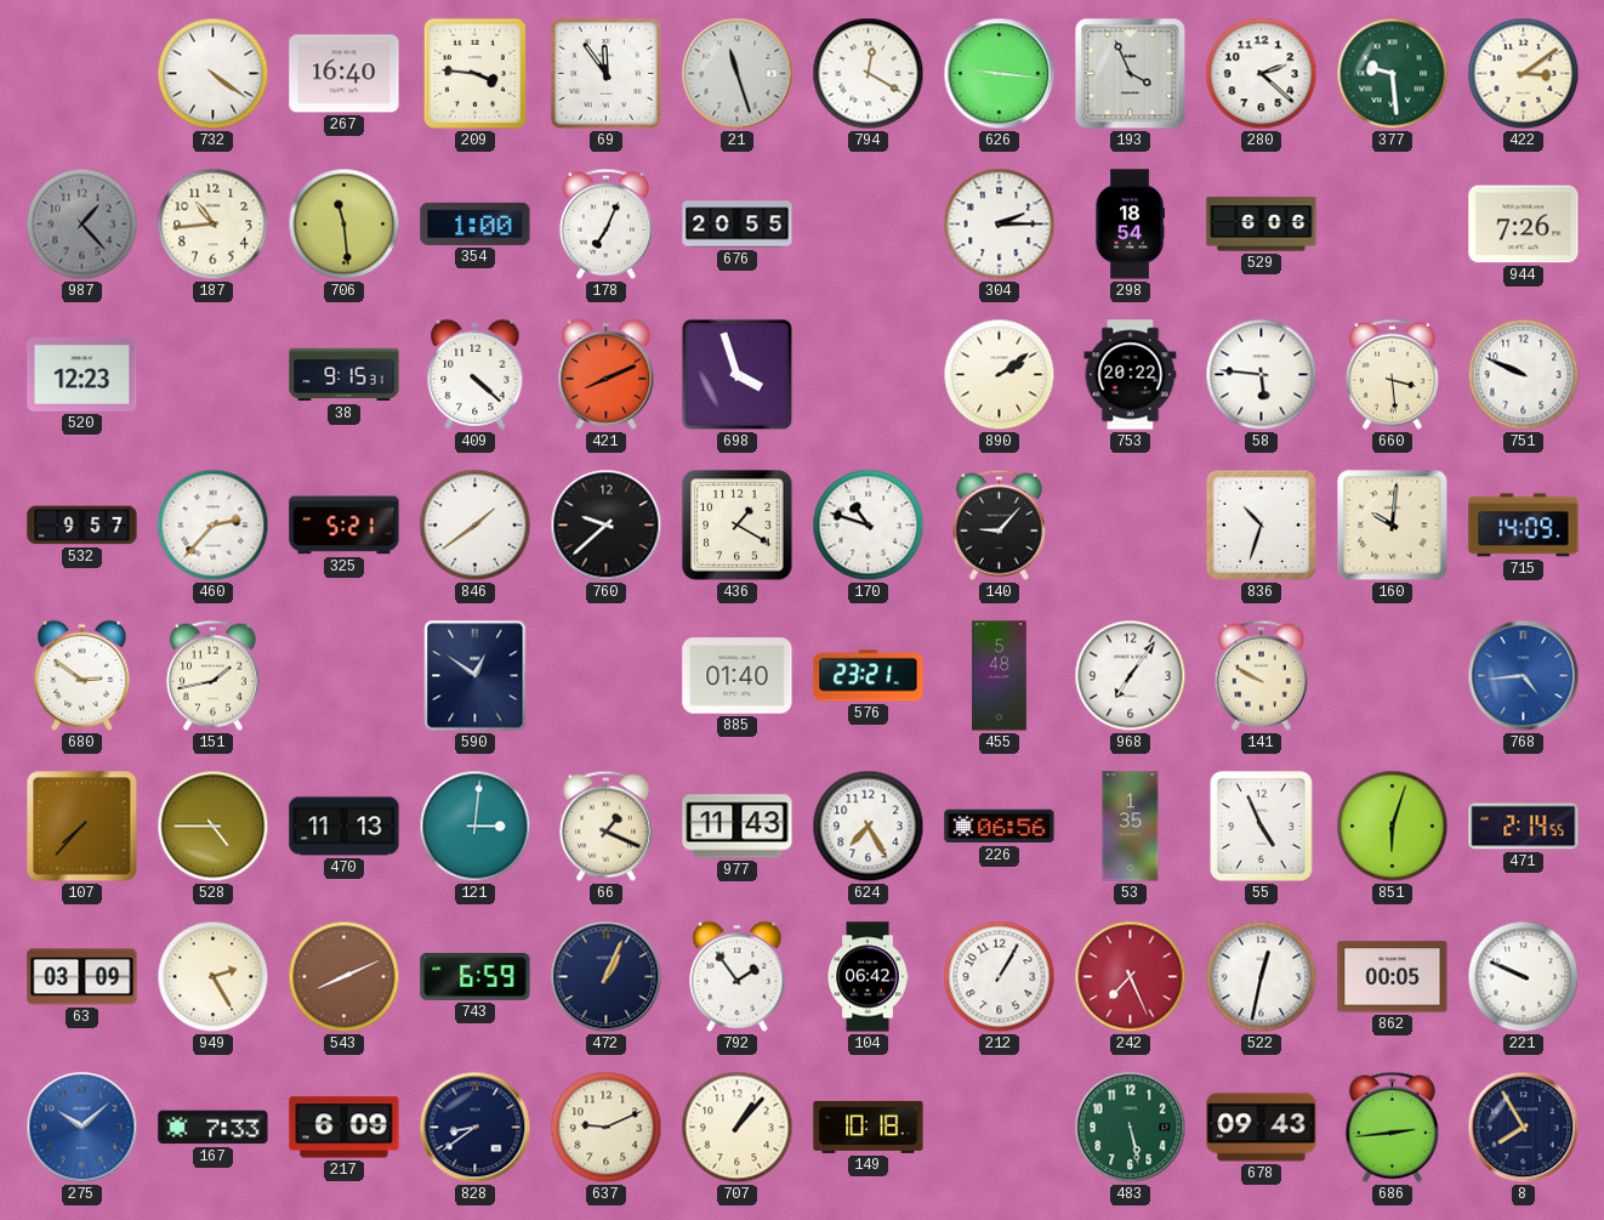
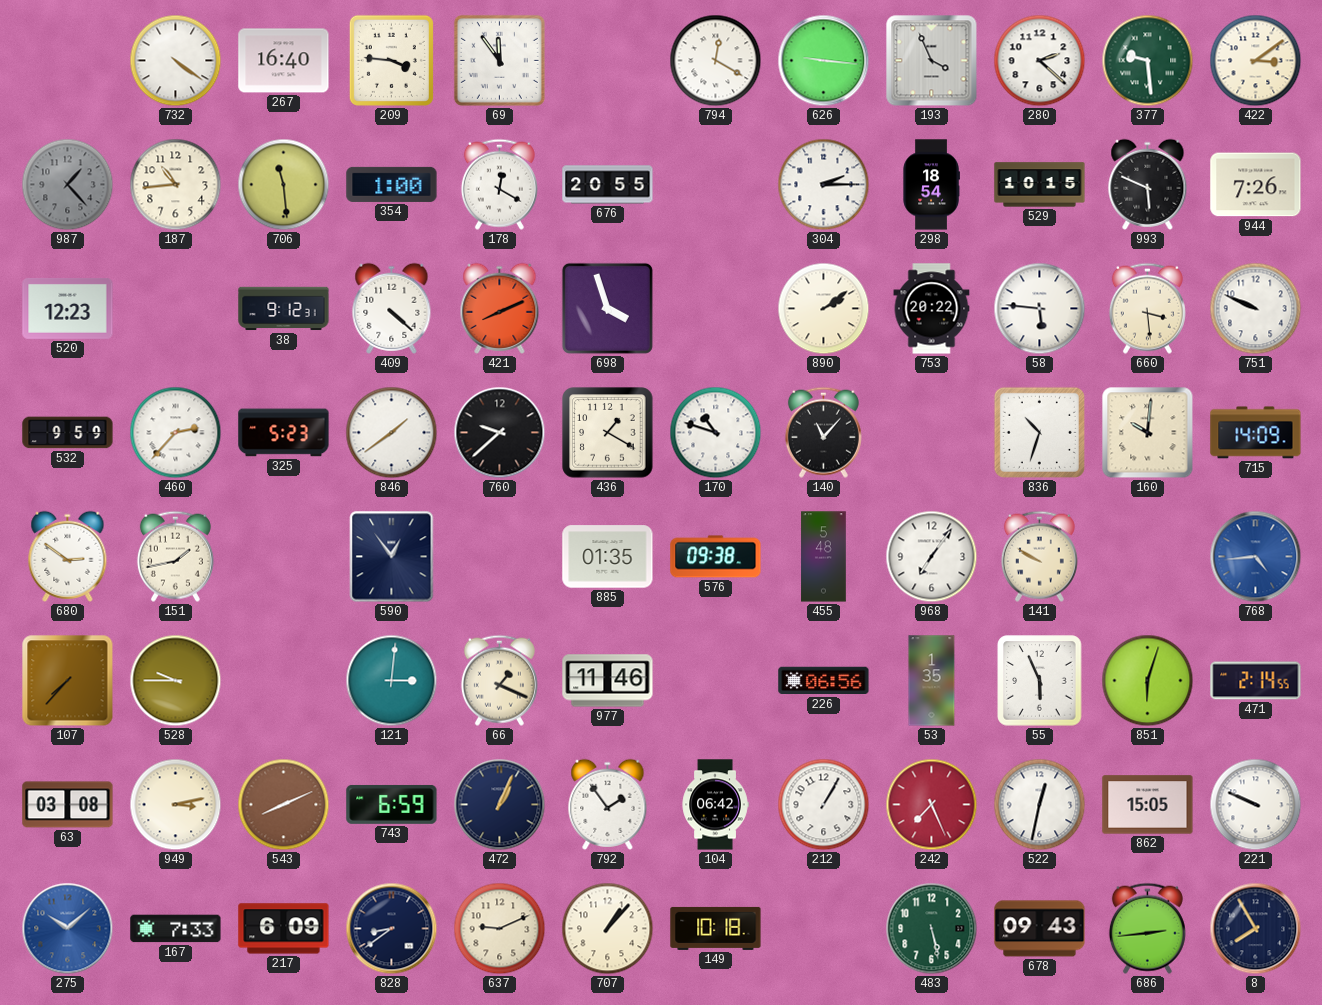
21: 11:27 -> none
178: 7:04 -> 12:20
529: 6:06 -> 10:15
993: none -> 5:49
38: 9:15 -> 9:12
532: 9:57 -> 9:59
325: 5:21 -> 5:23
140: 9:07 -> 11:07
590: 12:51 -> 12:54
885: 01:40 -> 01:35
576: 23:21 -> 09:38
528: 4:45 -> 9:45
470: 11:13 -> none
977: 11:43 -> 11:46
624: 7:25 -> none
55: 4:56 -> 5:56
63: 03:09 -> 03:08
949: 2:25 -> 3:13
862: 00:05 -> 15:05
